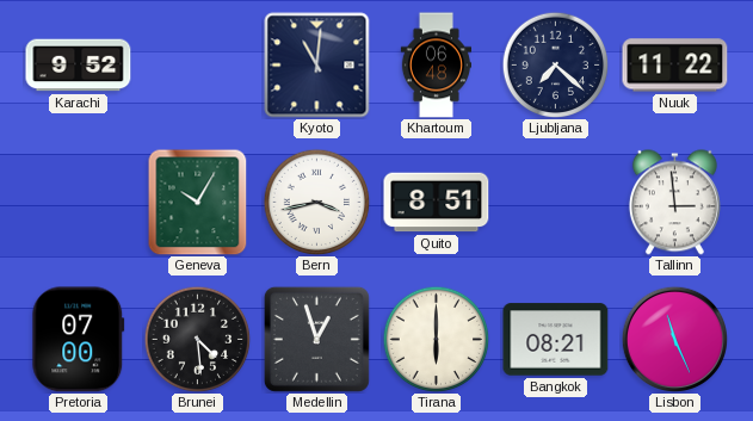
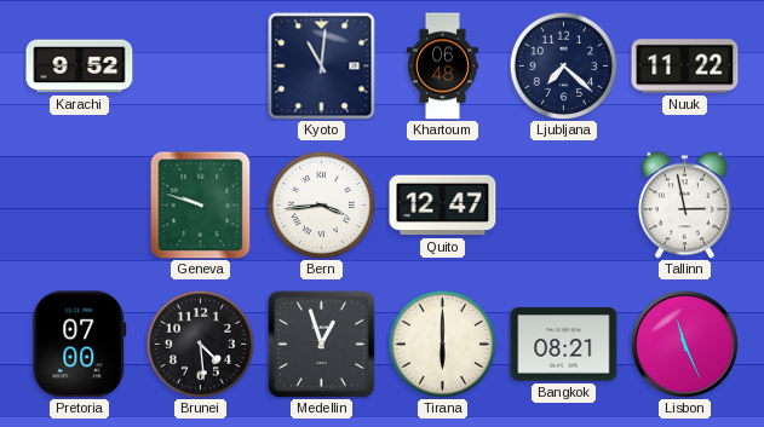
Geneva: 10:05 -> 9:48
Bern: 3:43 -> 3:44
Quito: 8:51 -> 12:47
Tallinn: 2:59 -> 2:58
